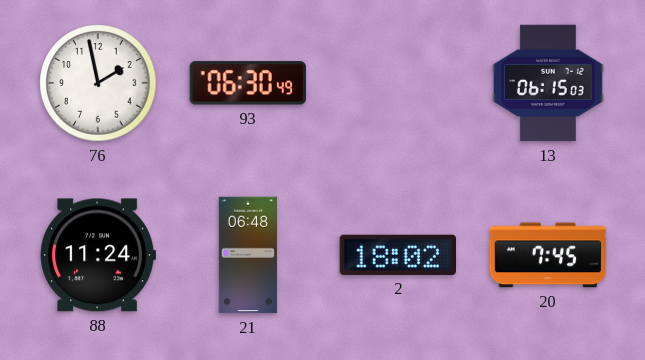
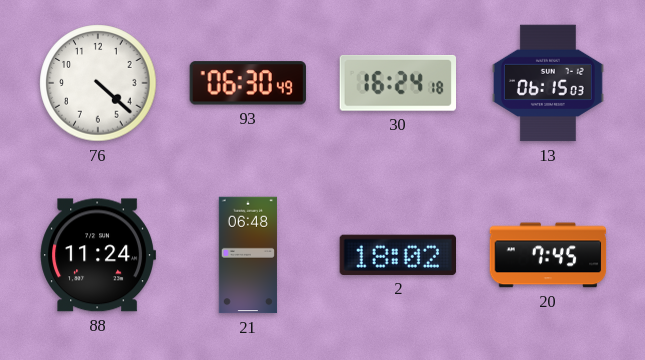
76: 1:58 -> 4:22
30: none -> 16:24
